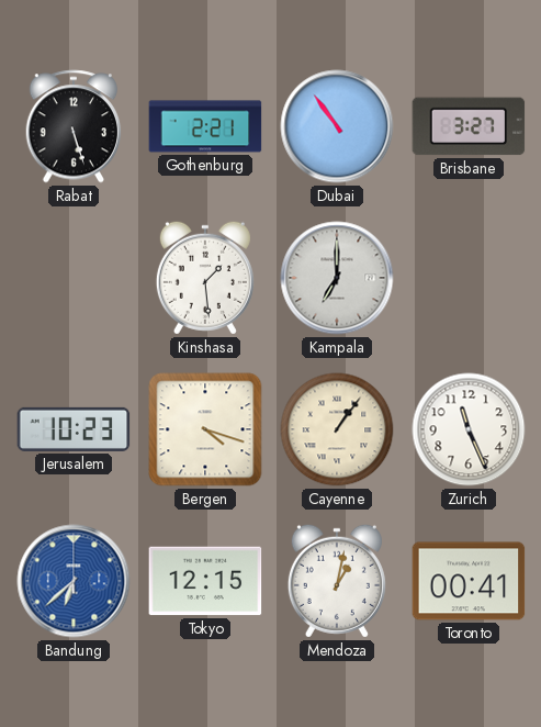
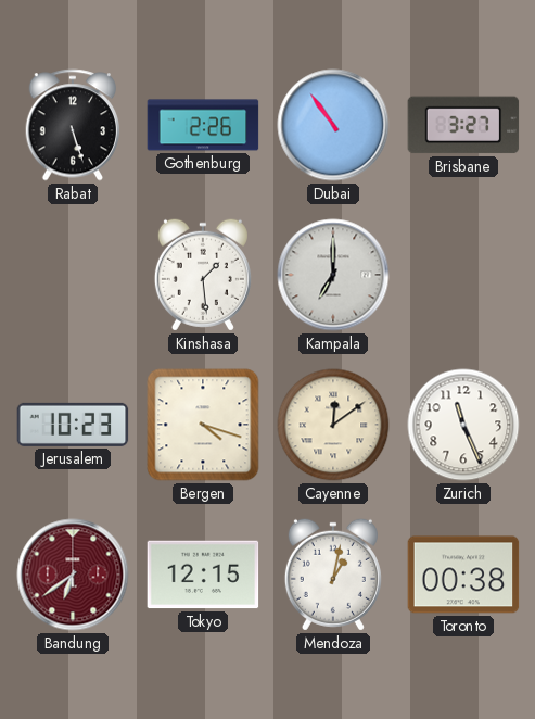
Gothenburg: 2:21 -> 2:26
Cayenne: 1:06 -> 12:09
Bandung: 6:38 -> 6:39
Bandung dial: blue -> burgundy
Toronto: 00:41 -> 00:38
